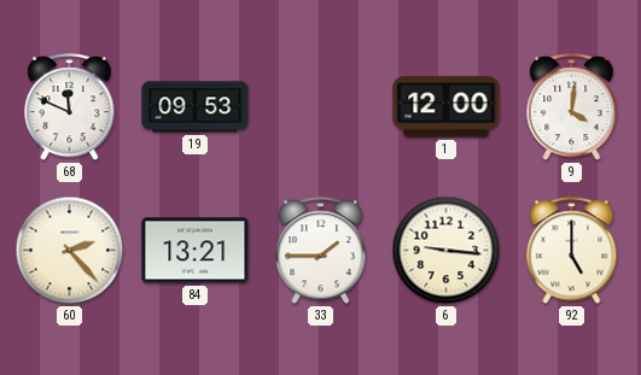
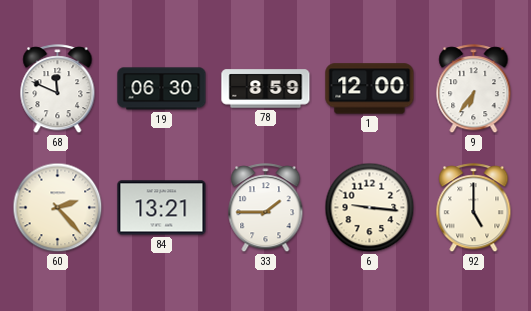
19: 09:53 -> 06:30
78: none -> 8:59
9: 4:01 -> 6:36
